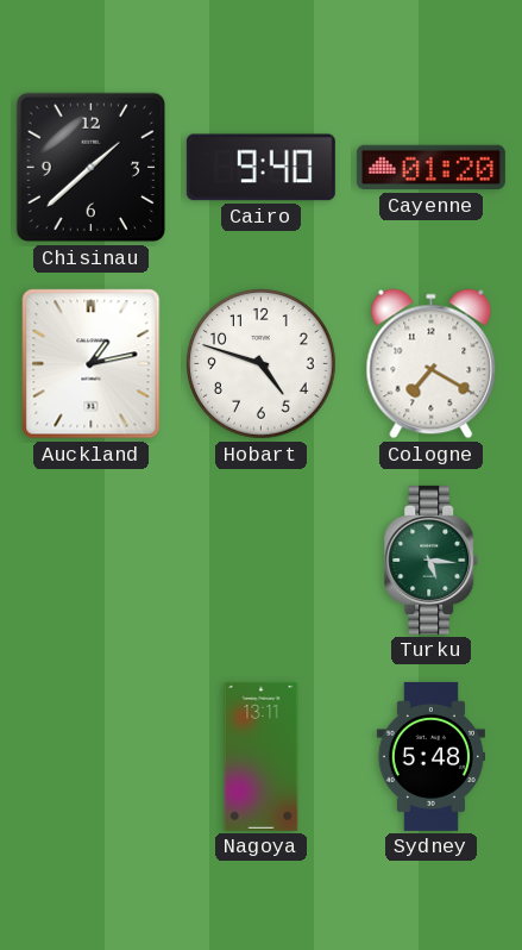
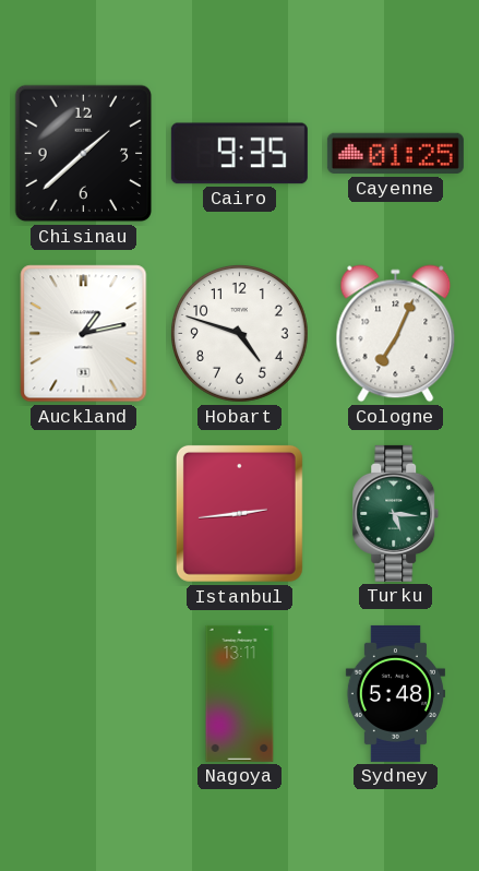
Cairo: 9:40 -> 9:35
Cayenne: 01:20 -> 01:25
Cologne: 7:20 -> 7:04
Istanbul: none -> 2:44
